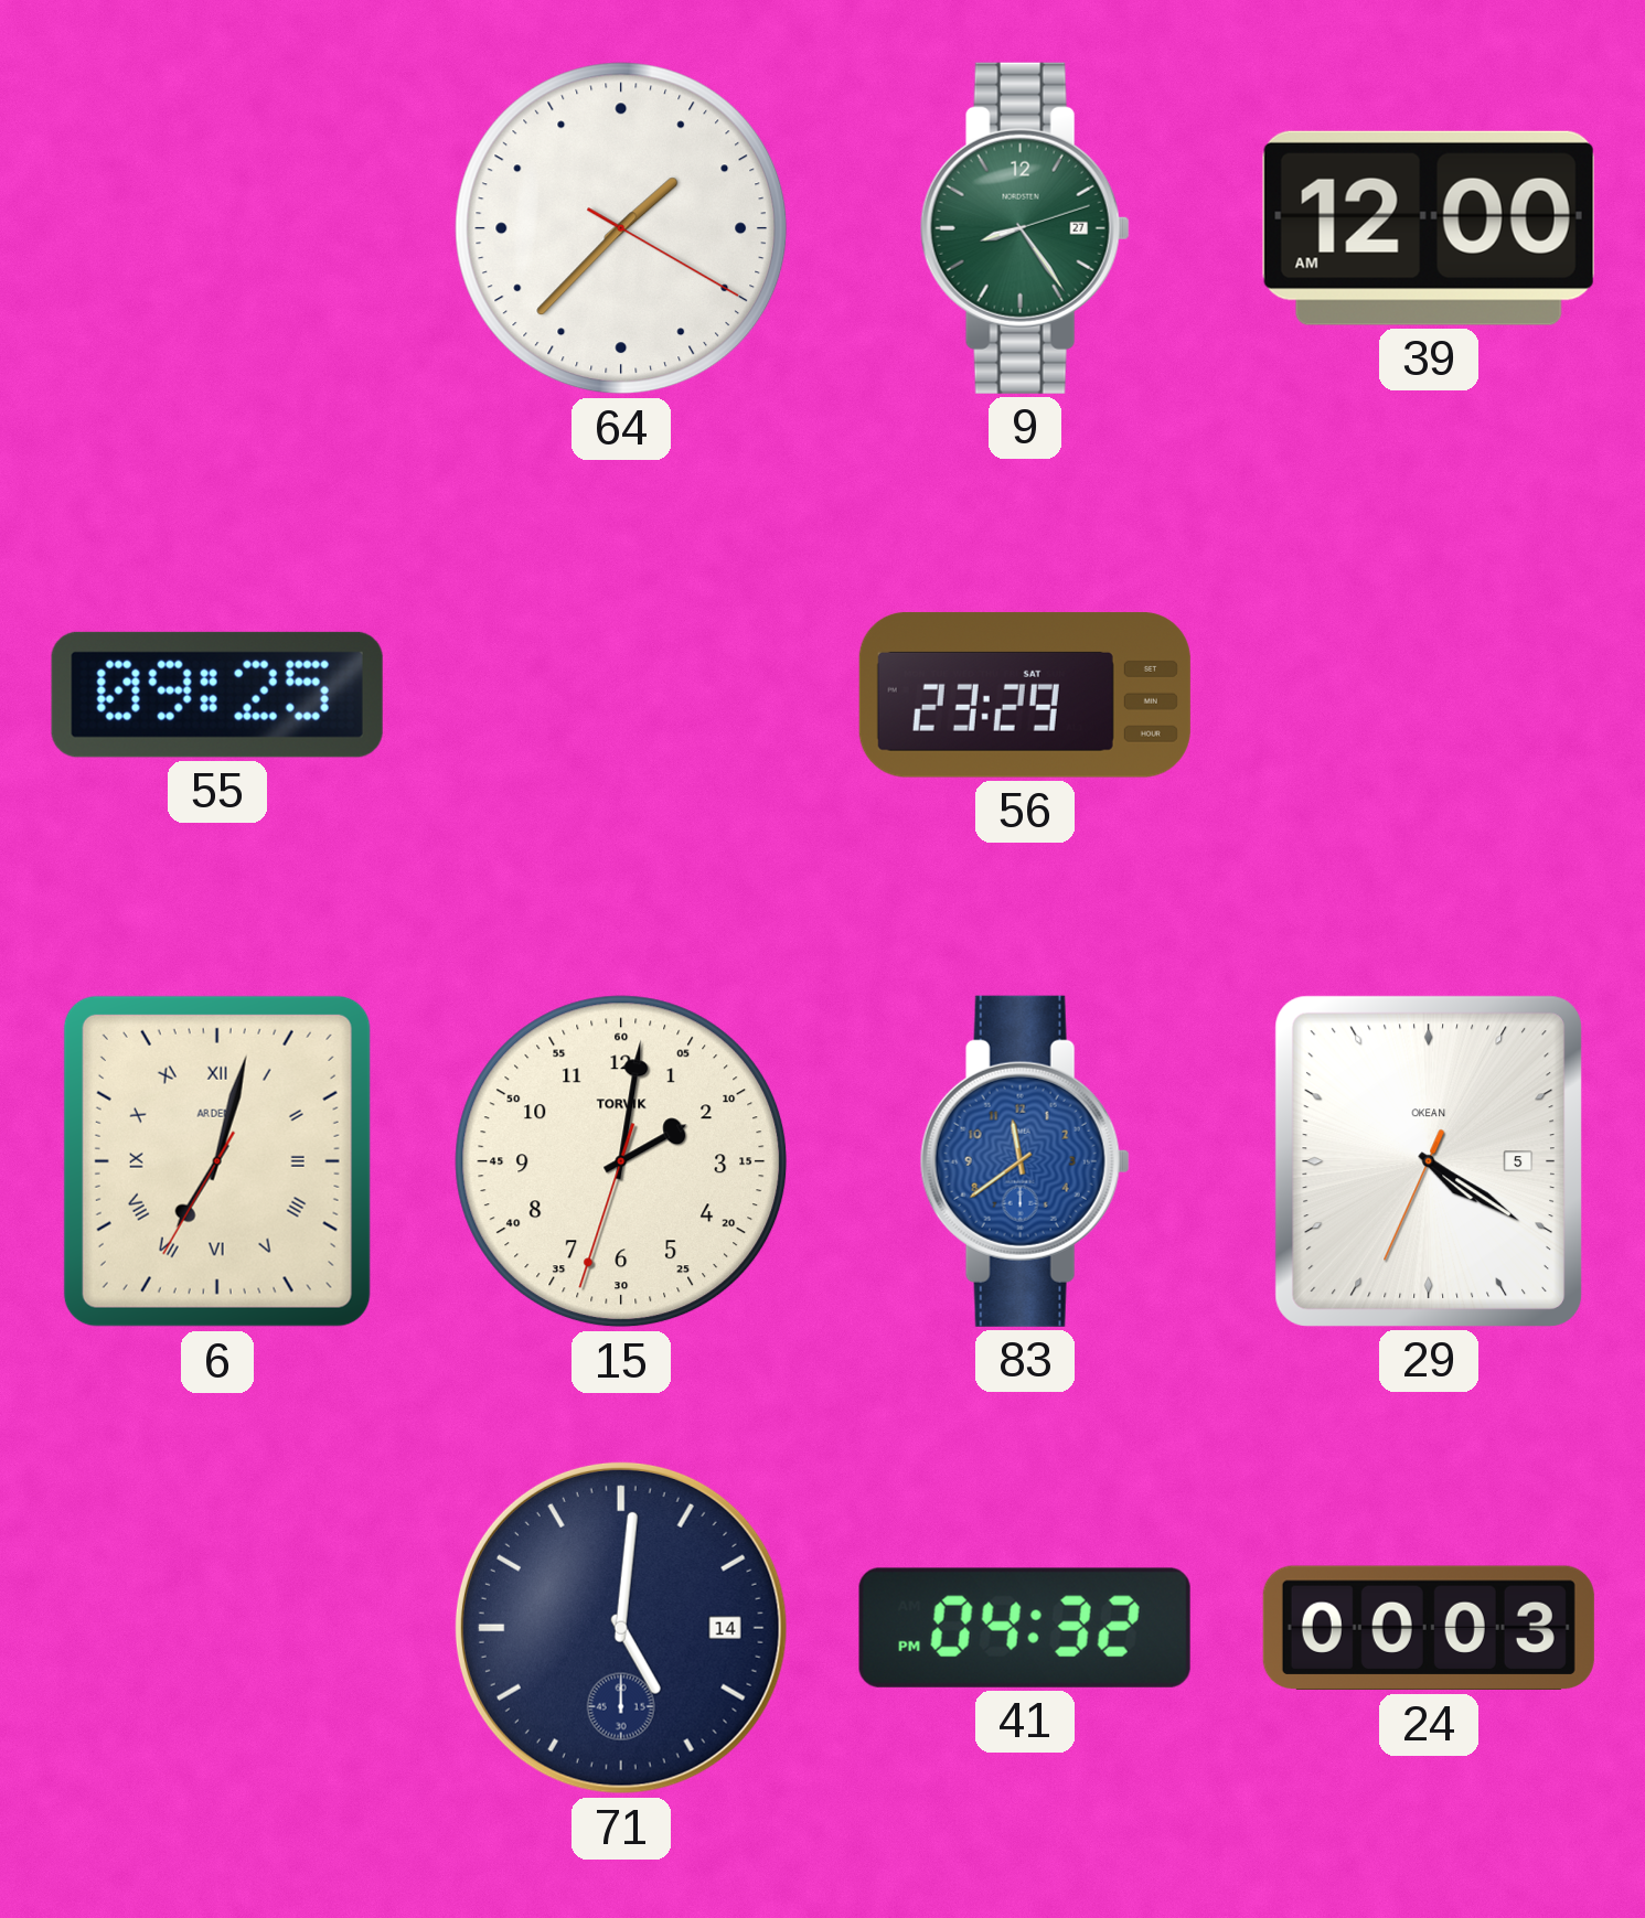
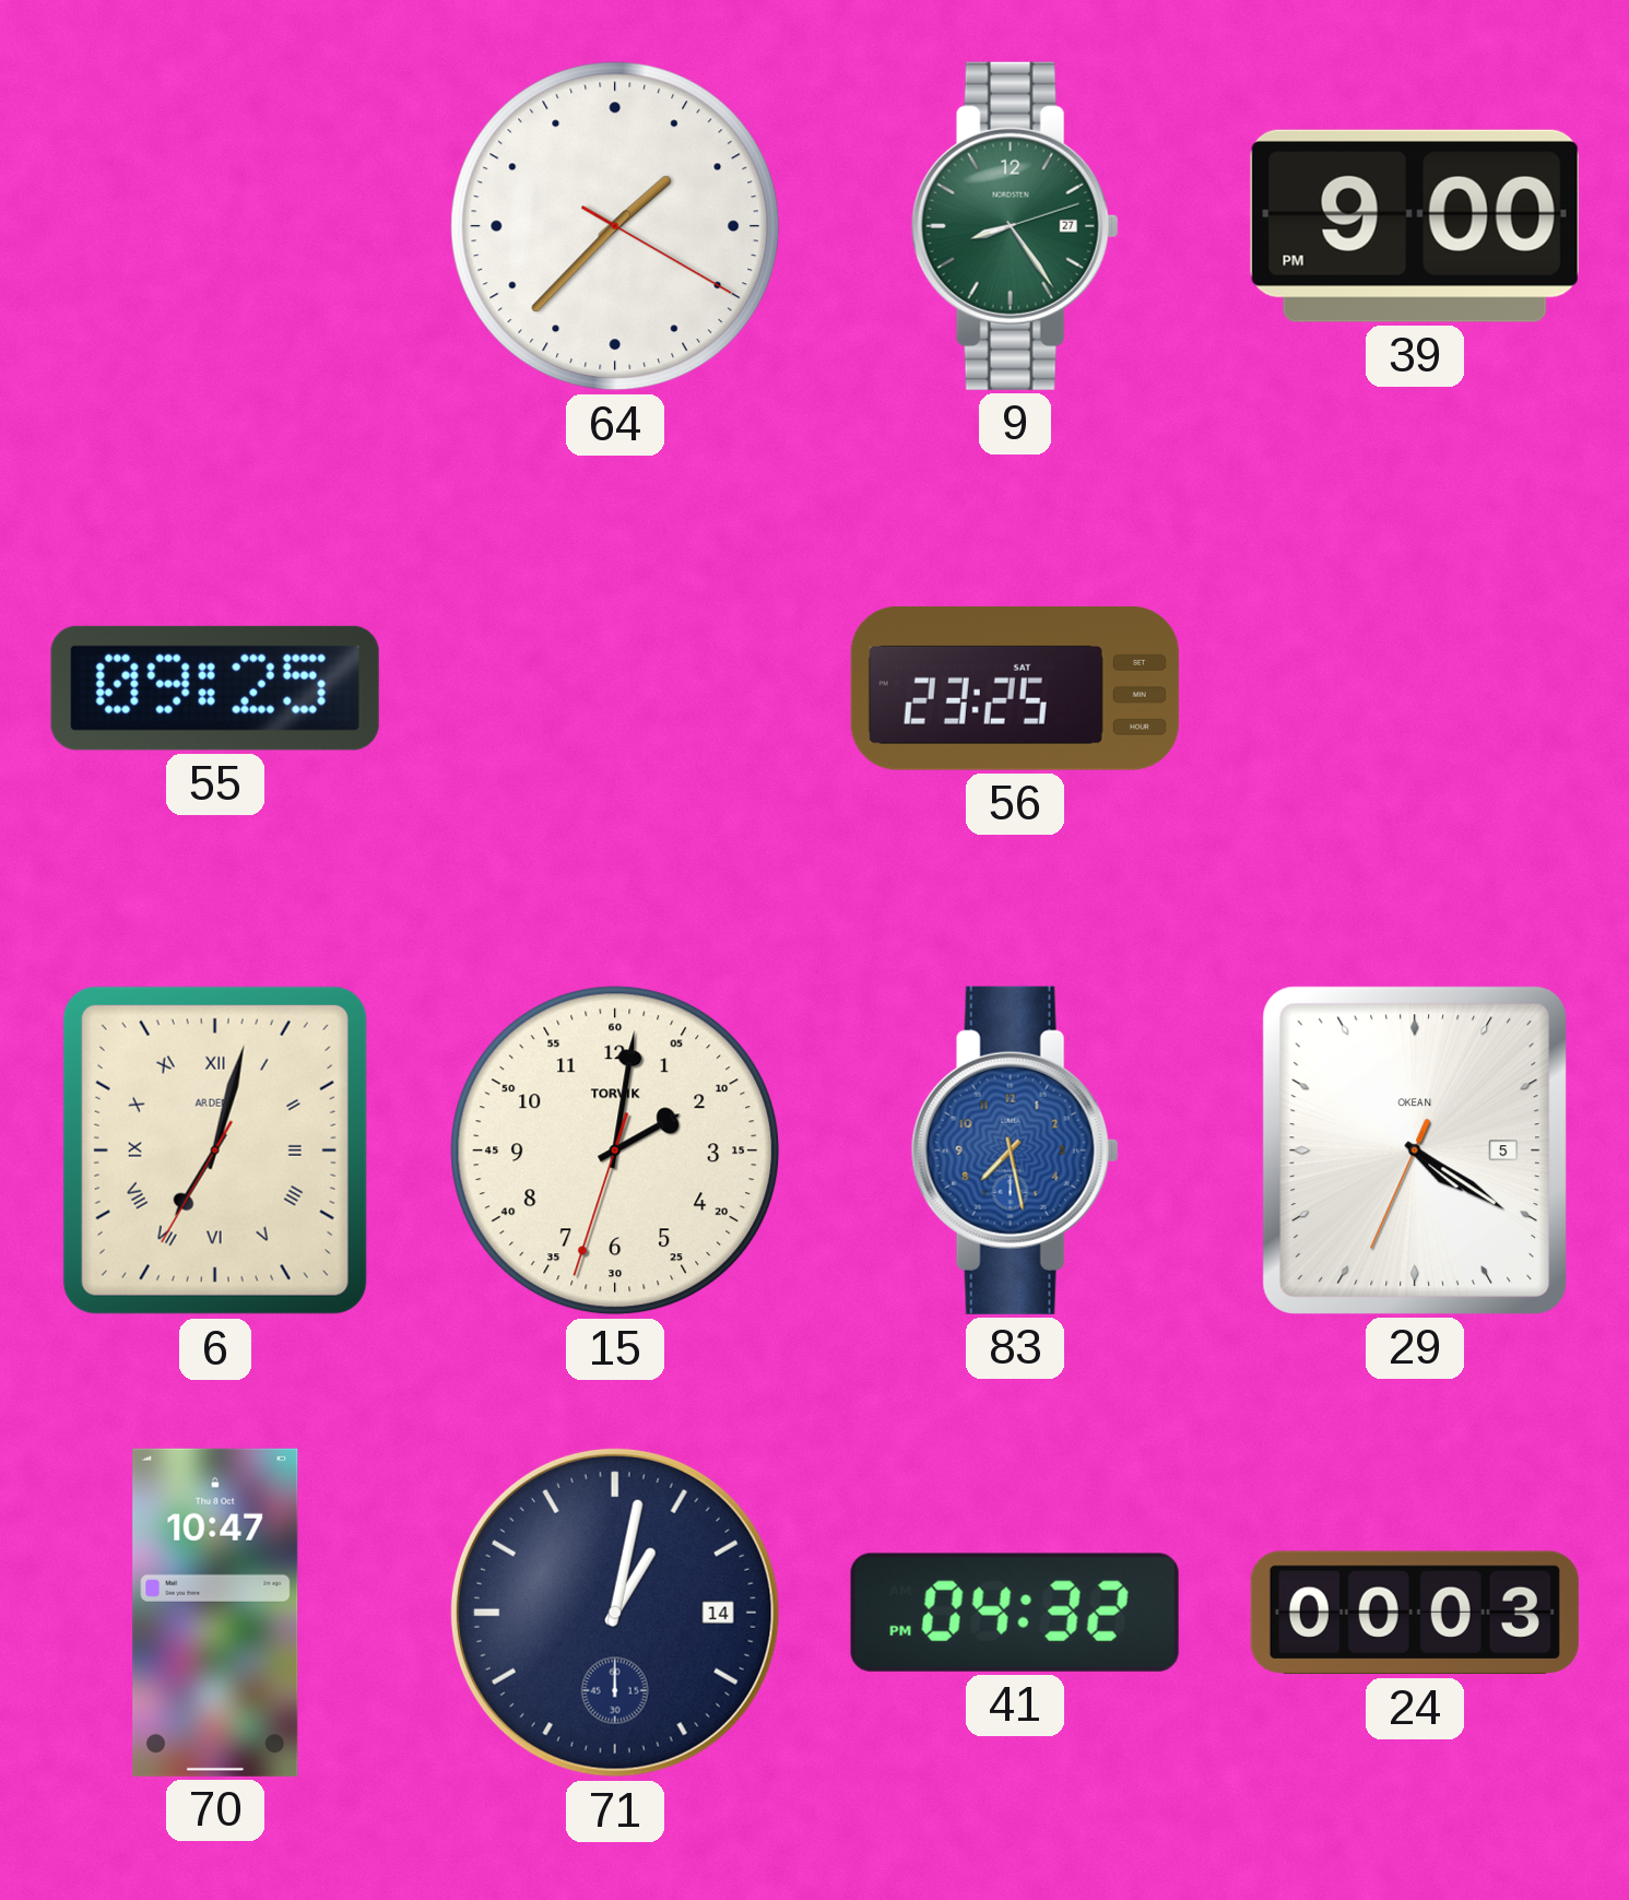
39: 12:00 -> 9:00
56: 23:29 -> 23:25
83: 11:39 -> 7:28
70: none -> 10:47
71: 5:01 -> 1:02
